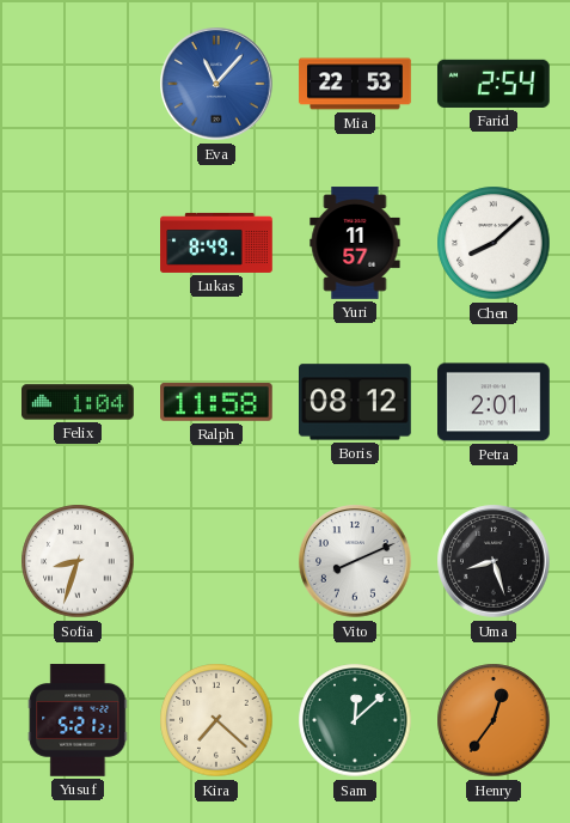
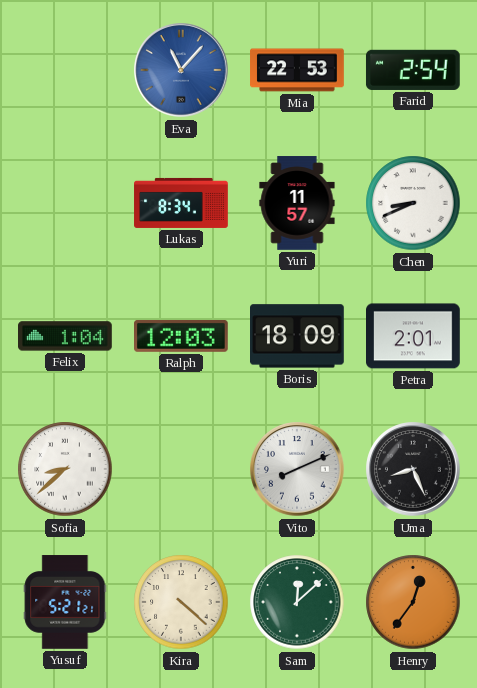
Lukas: 8:49 -> 8:34
Chen: 8:08 -> 8:41
Ralph: 11:58 -> 12:03
Boris: 08:12 -> 18:09
Sofia: 8:33 -> 8:38
Uma: 8:27 -> 8:26
Kira: 7:22 -> 4:22
